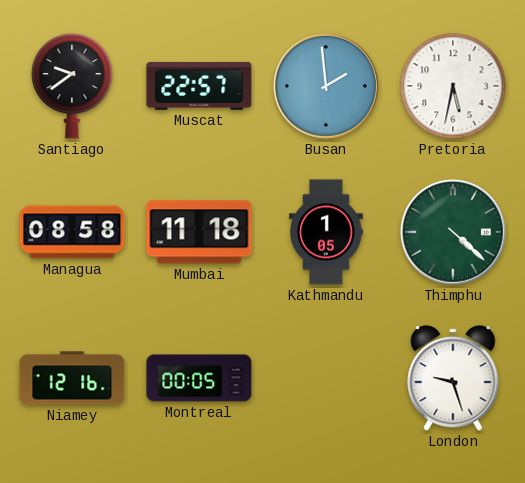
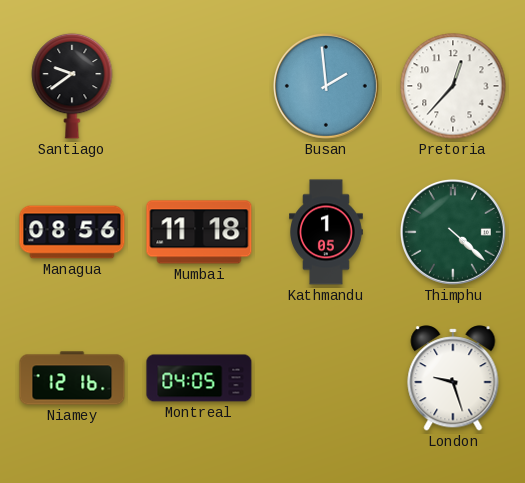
Muscat: 22:57 -> none
Pretoria: 5:32 -> 12:37
Managua: 08:58 -> 08:56
Montreal: 00:05 -> 04:05
